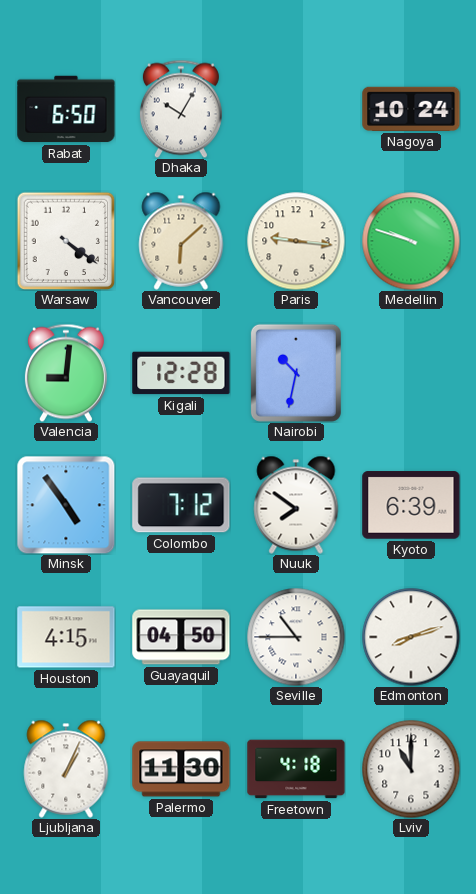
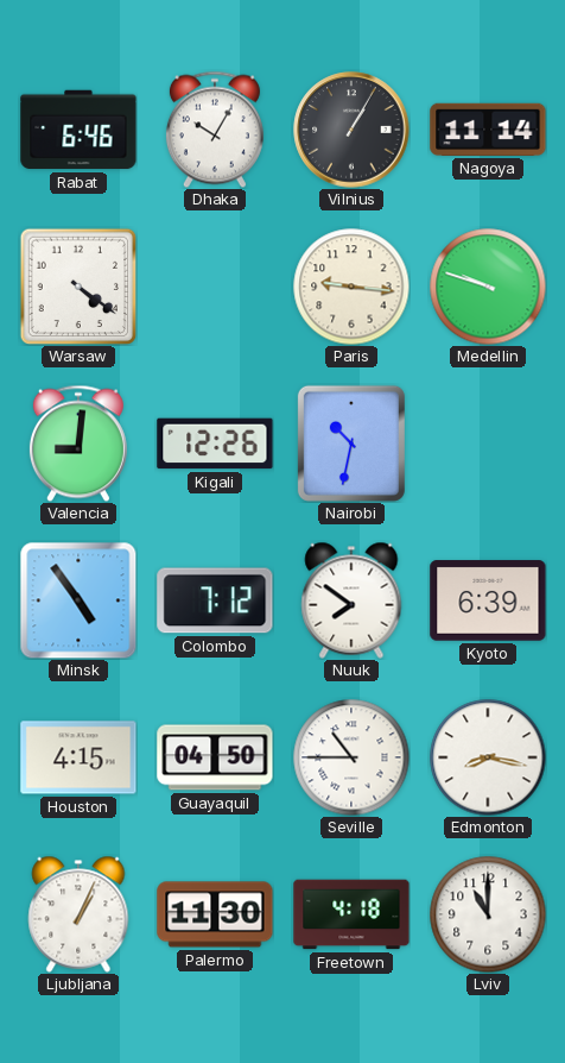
Rabat: 6:50 -> 6:46
Vilnius: none -> 1:05
Nagoya: 10:24 -> 11:14
Vancouver: 6:08 -> none
Kigali: 12:28 -> 12:26
Edmonton: 8:12 -> 8:17
